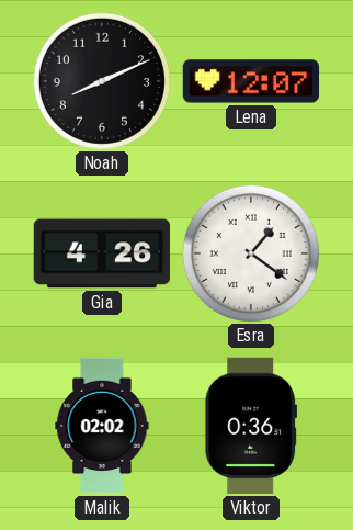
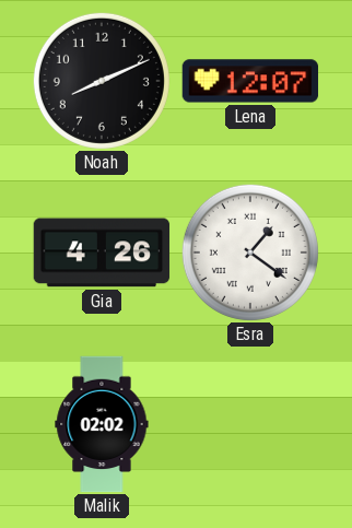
Viktor: 0:36 -> none
